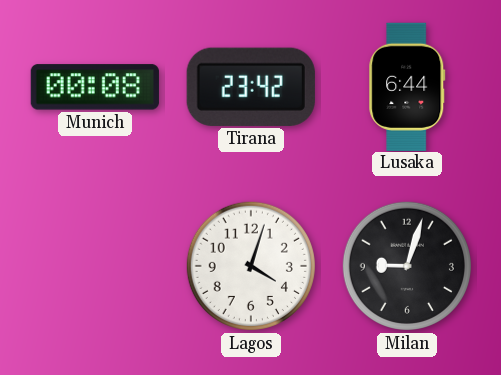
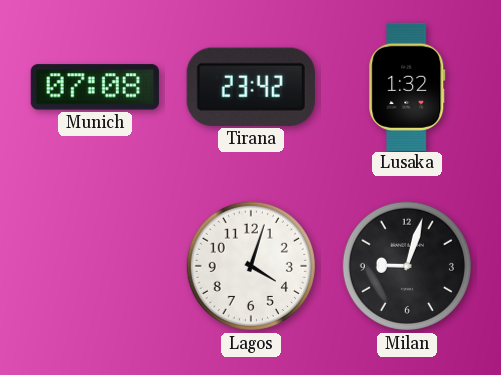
Munich: 00:08 -> 07:08
Lusaka: 6:44 -> 1:32
